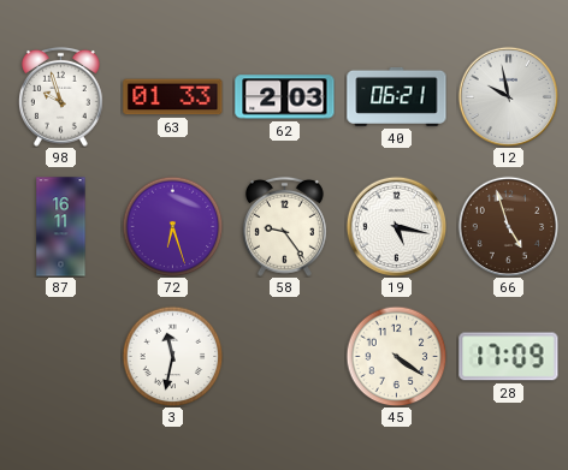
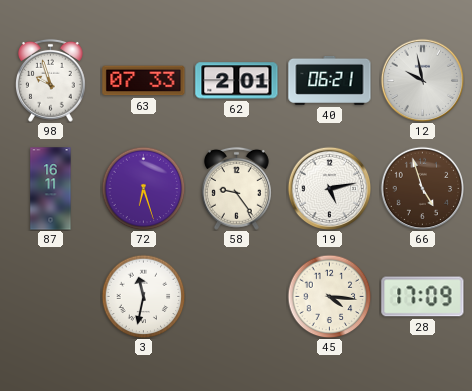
63: 01:33 -> 07:33
62: 2:03 -> 2:01
19: 5:17 -> 5:13
45: 4:21 -> 4:16
